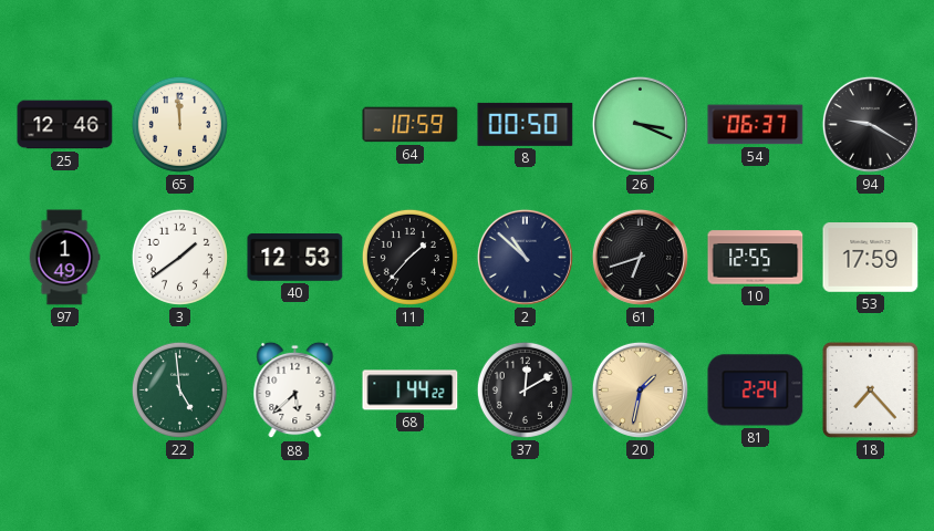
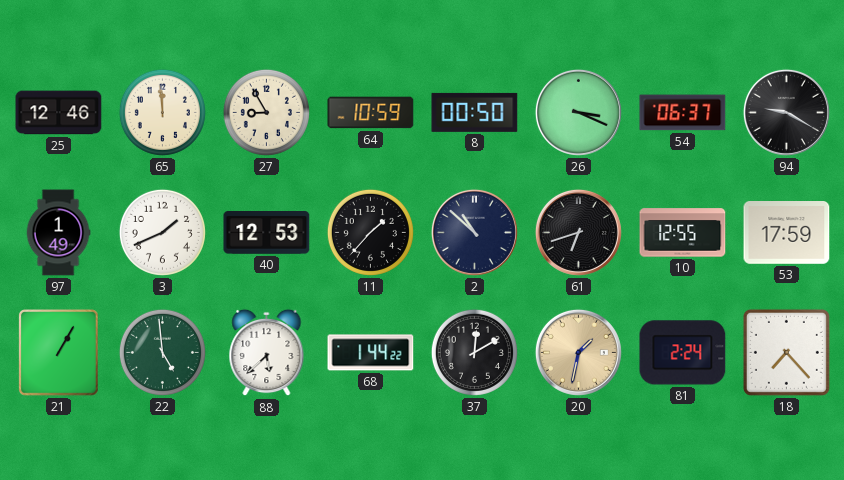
27: none -> 8:55
3: 1:39 -> 1:41
21: none -> 1:05
